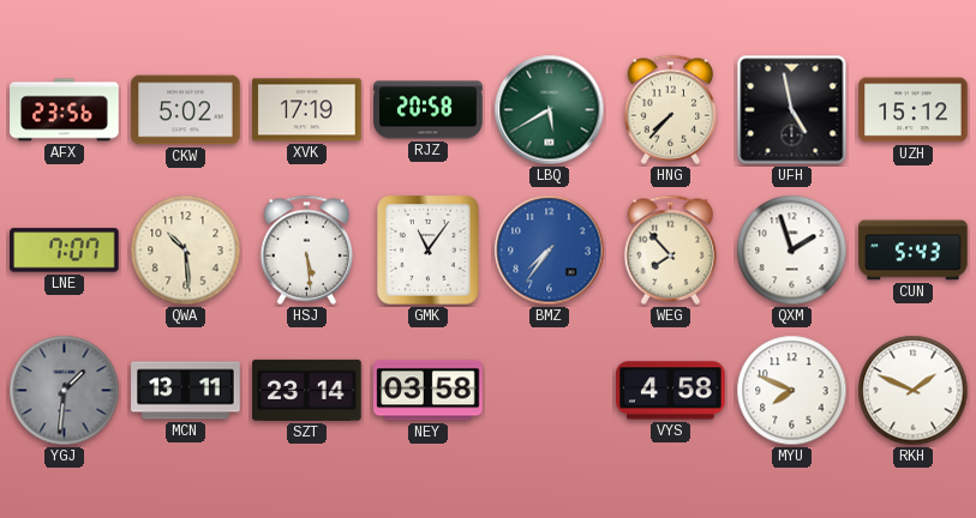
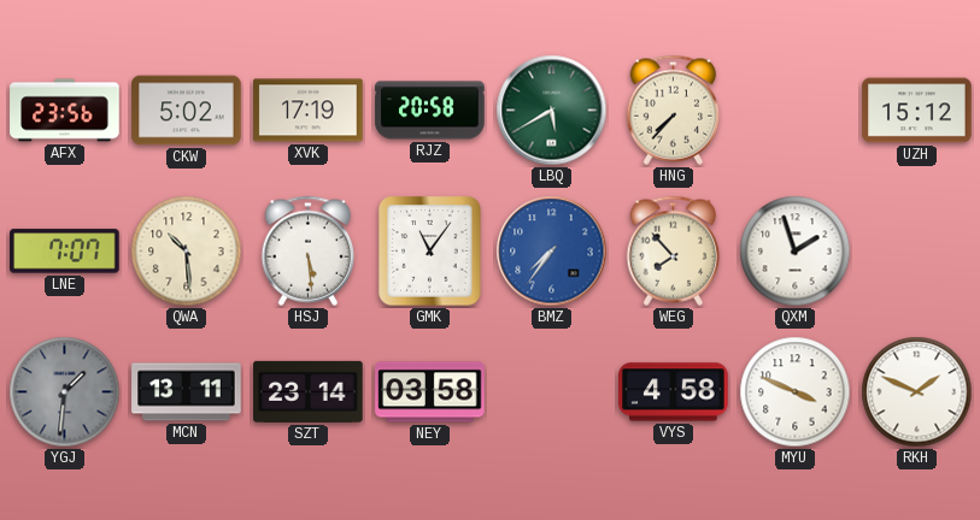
UFH: 4:58 -> none
CUN: 5:43 -> none
MYU: 7:49 -> 3:49
